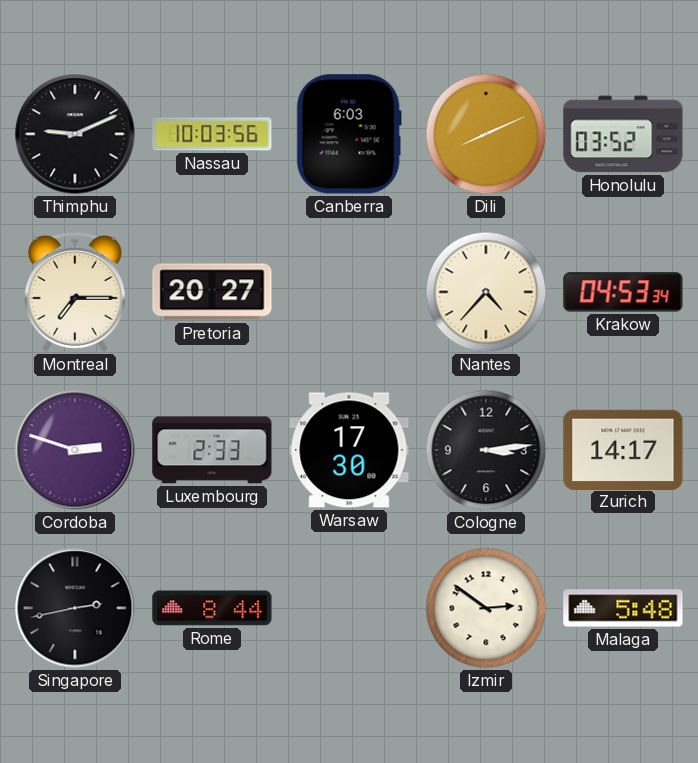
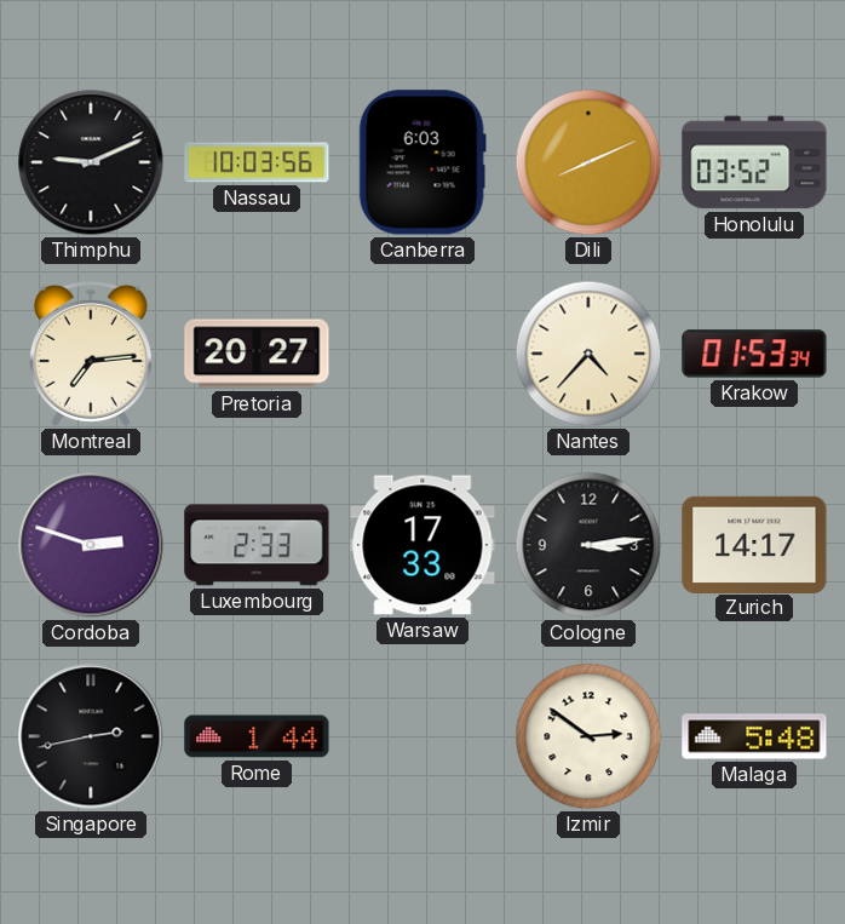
Montreal: 7:15 -> 7:14
Krakow: 04:53 -> 01:53
Warsaw: 17:30 -> 17:33
Rome: 8:44 -> 1:44
